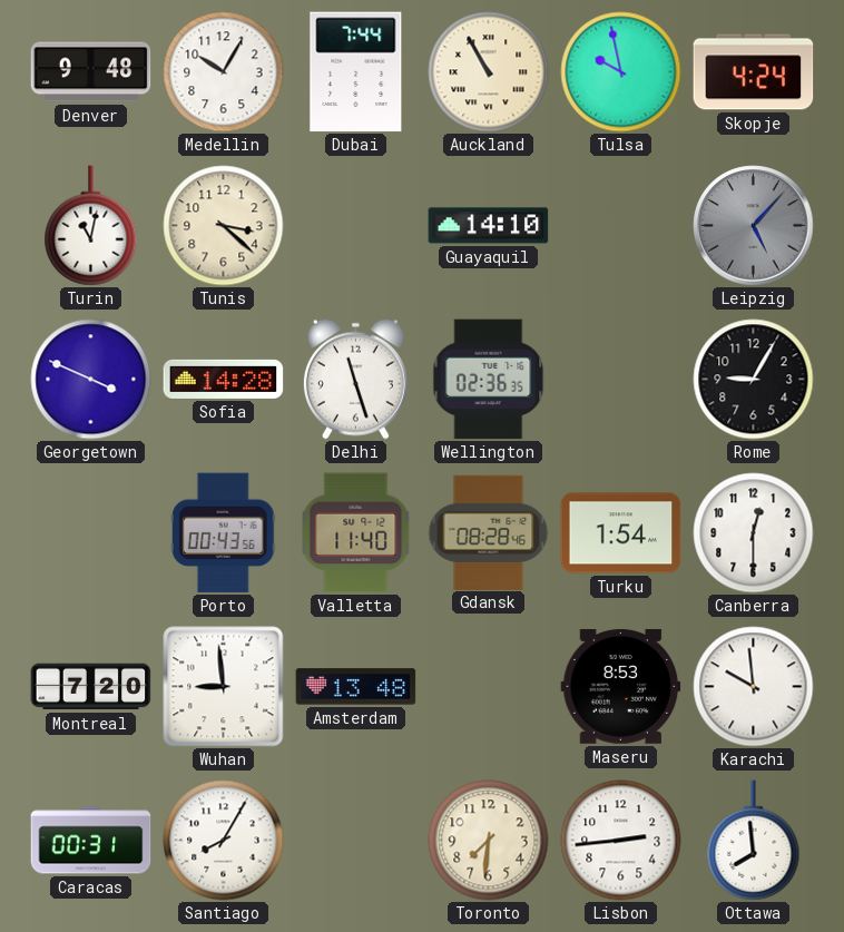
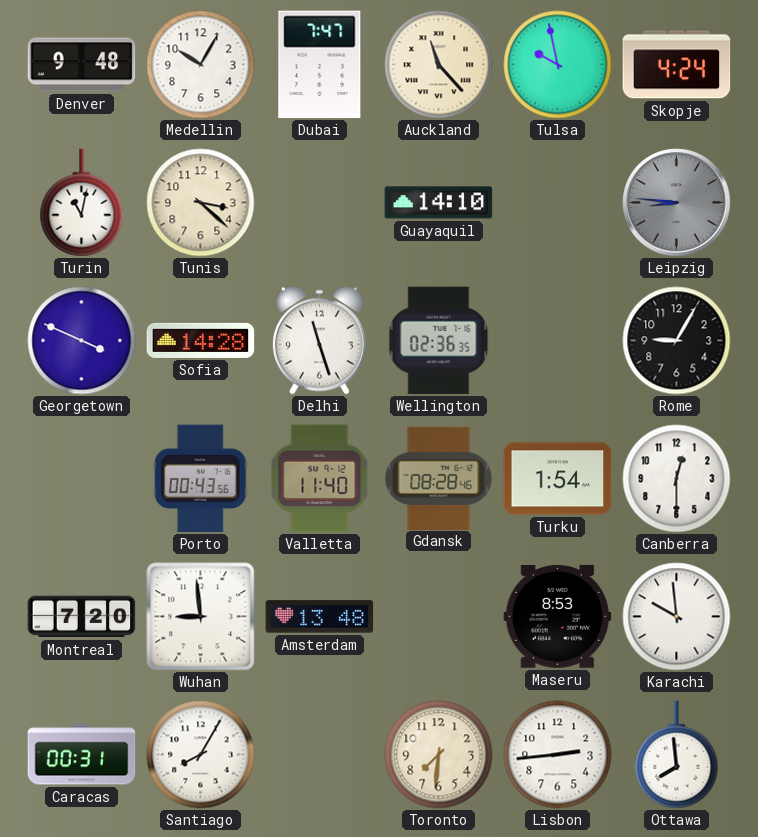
Dubai: 7:44 -> 7:47
Auckland: 10:55 -> 11:23
Leipzig: 5:07 -> 8:46
